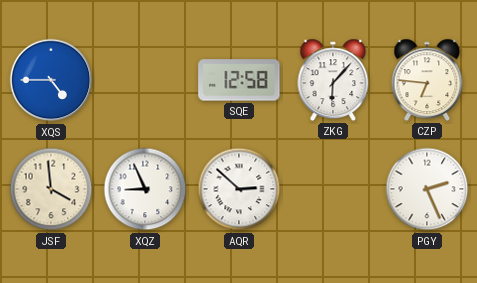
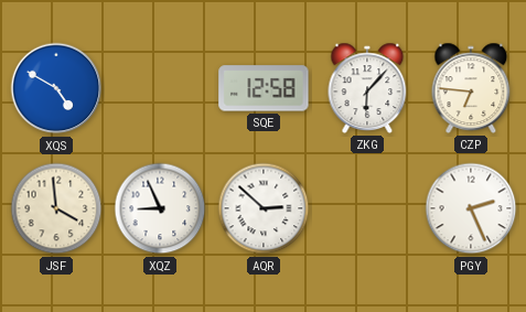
XQS: 4:45 -> 4:50
